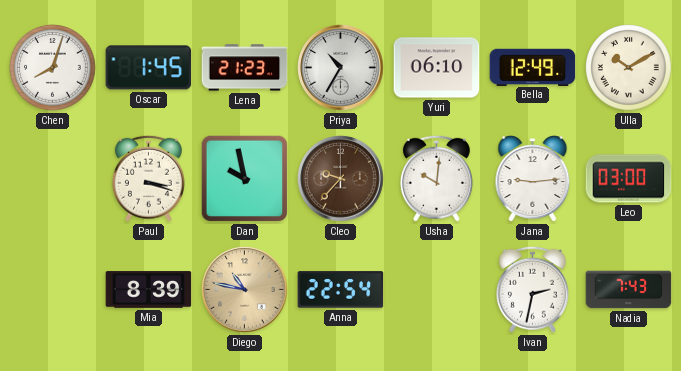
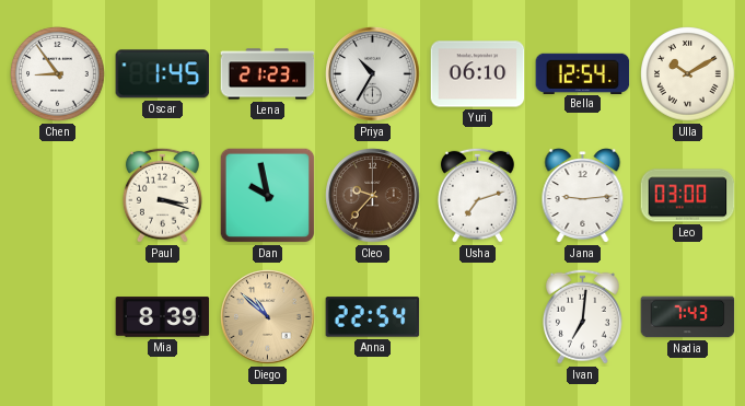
Chen: 8:03 -> 8:54
Bella: 12:49 -> 12:54
Usha: 10:01 -> 7:12
Diego: 10:47 -> 10:52
Ivan: 2:32 -> 7:01
